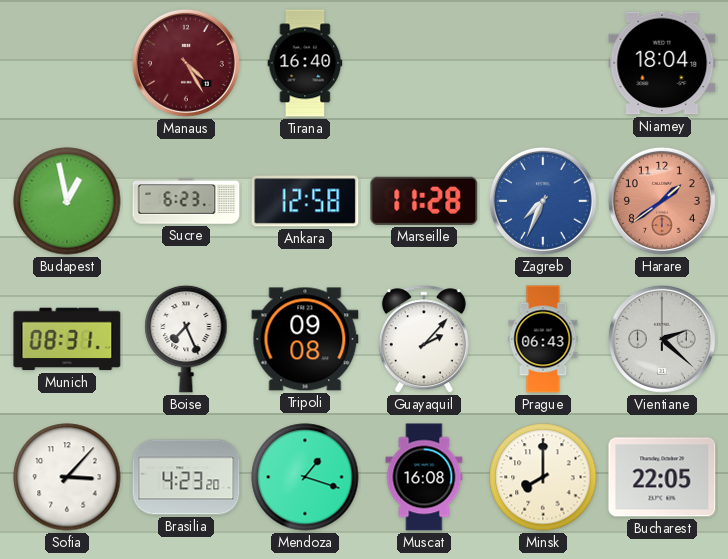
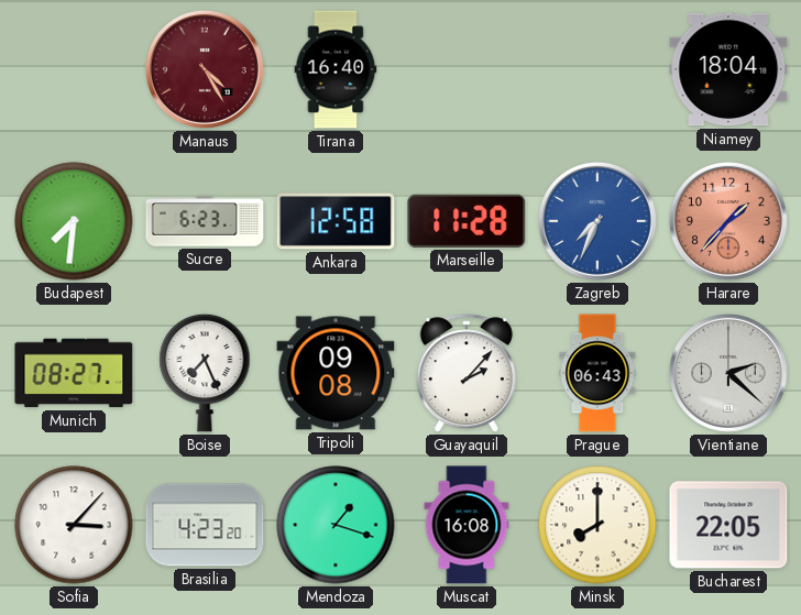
Budapest: 12:58 -> 7:31
Harare: 1:39 -> 1:37
Munich: 08:31 -> 08:27
